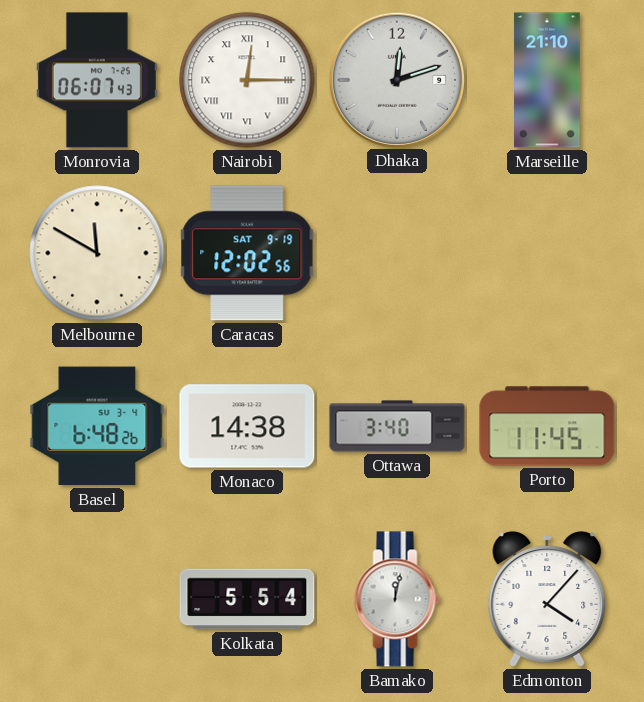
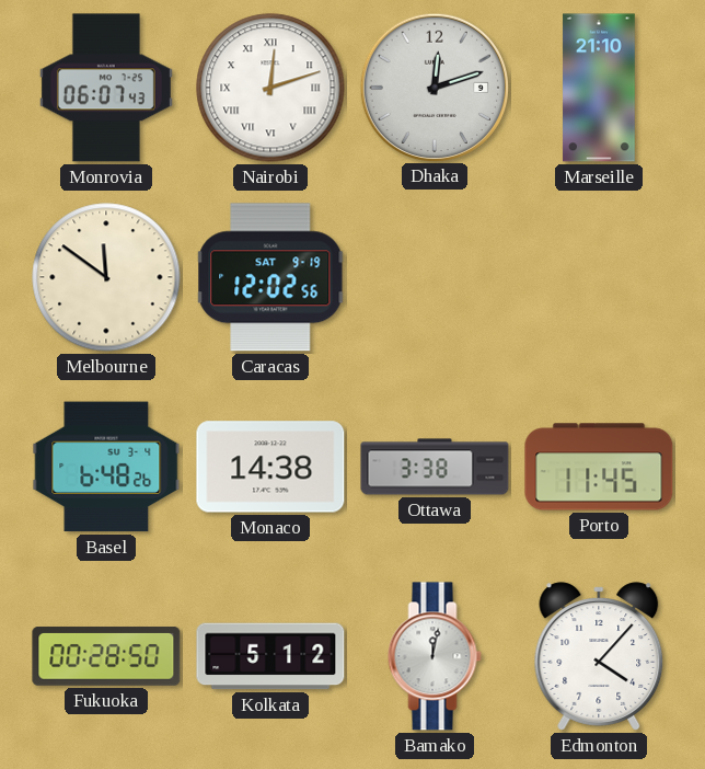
Nairobi: 12:15 -> 12:12
Melbourne: 11:50 -> 11:51
Ottawa: 3:40 -> 3:38
Fukuoka: none -> 00:28
Kolkata: 5:54 -> 5:12
